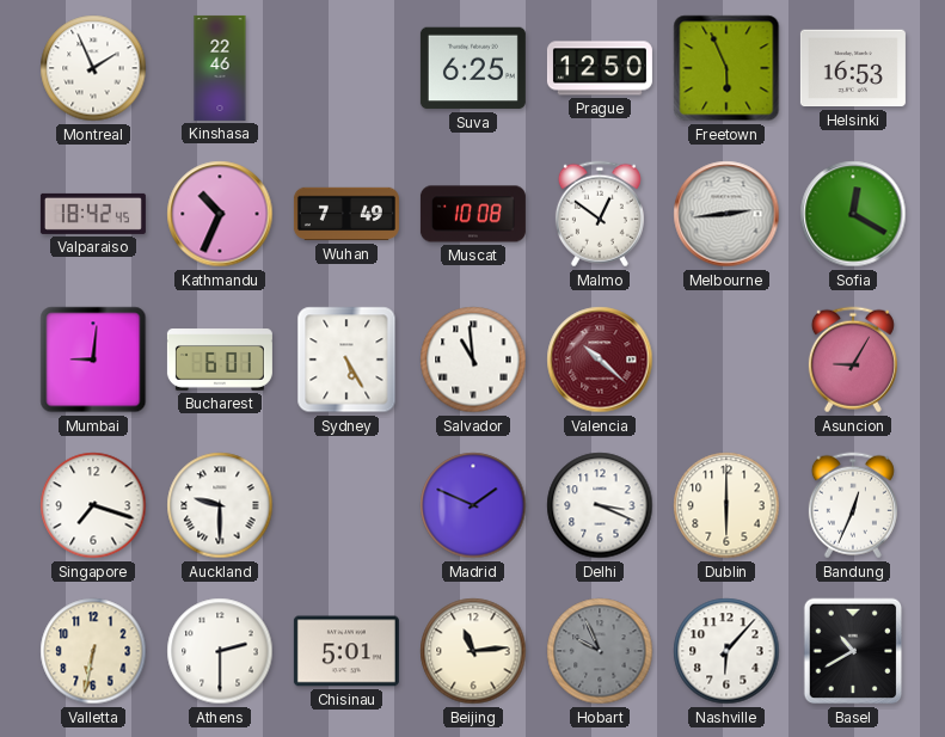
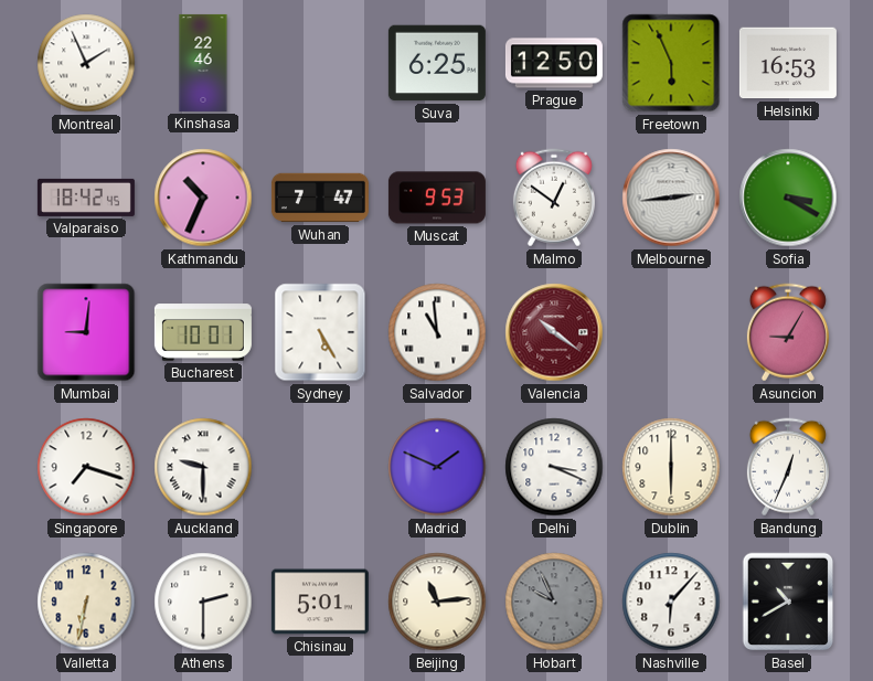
Wuhan: 7:49 -> 7:47
Muscat: 10:08 -> 9:53
Sofia: 12:20 -> 3:20
Bucharest: 6:01 -> 10:01
Valencia: 10:22 -> 10:21
